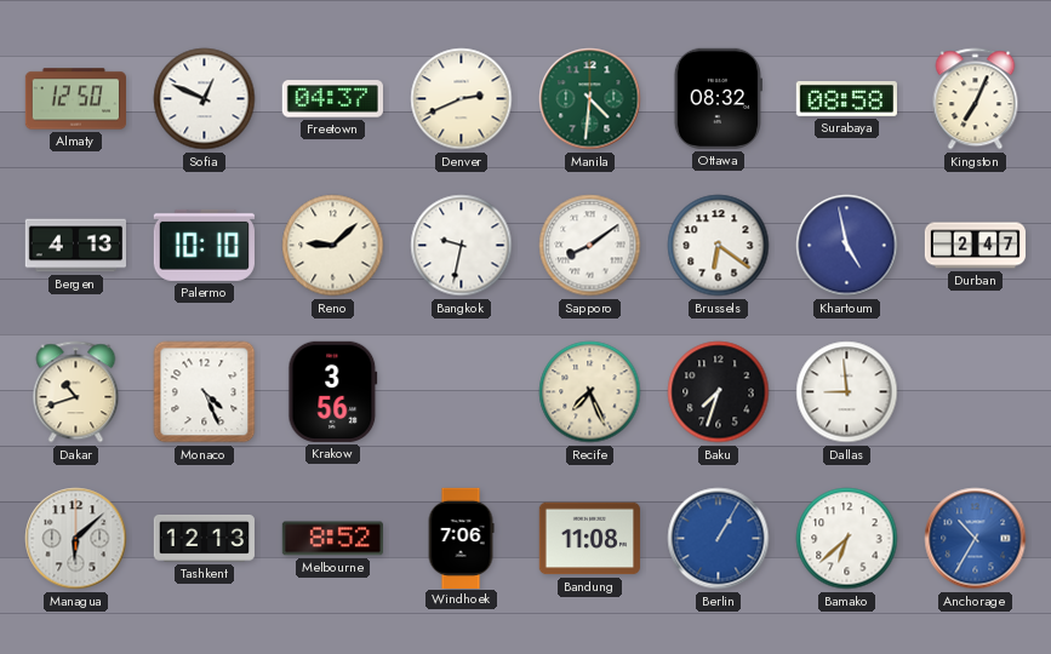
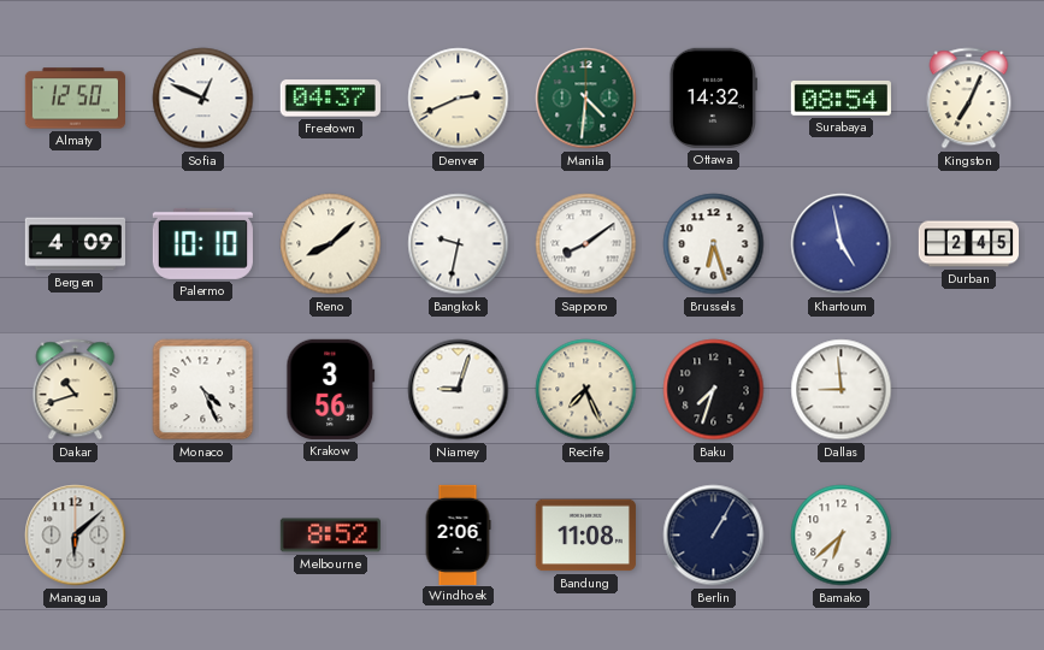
Ottawa: 08:32 -> 14:32
Surabaya: 08:58 -> 08:54
Bergen: 4:13 -> 4:09
Reno: 9:08 -> 8:08
Brussels: 6:21 -> 6:27
Durban: 2:47 -> 2:45
Niamey: none -> 9:03
Tashkent: 12:13 -> none
Windhoek: 7:06 -> 2:06
Berlin dial: blue -> navy
Anchorage: 10:35 -> none
